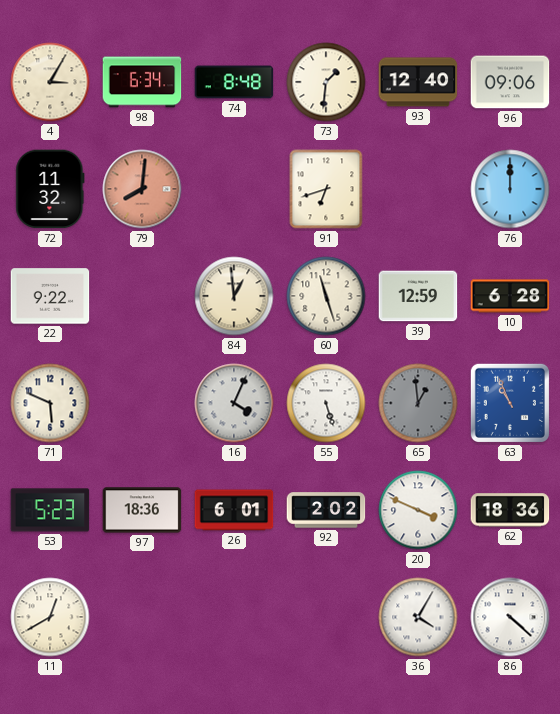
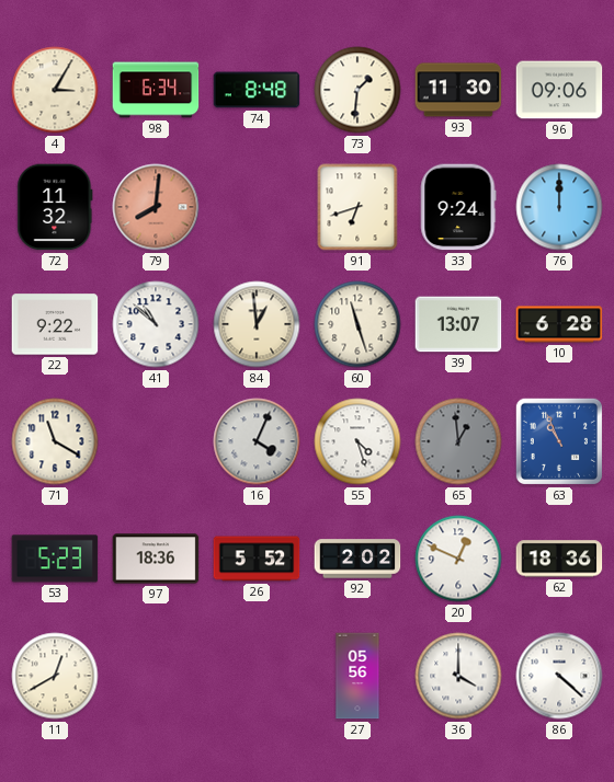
93: 12:40 -> 11:30
33: none -> 9:24
41: none -> 10:52
39: 12:59 -> 13:07
71: 5:49 -> 11:20
55: 5:27 -> 4:27
26: 6:01 -> 5:52
20: 3:49 -> 12:49
27: none -> 05:56
36: 4:05 -> 4:00
